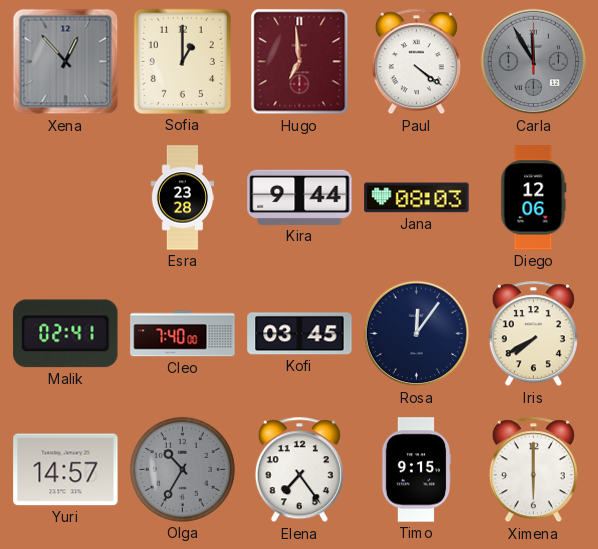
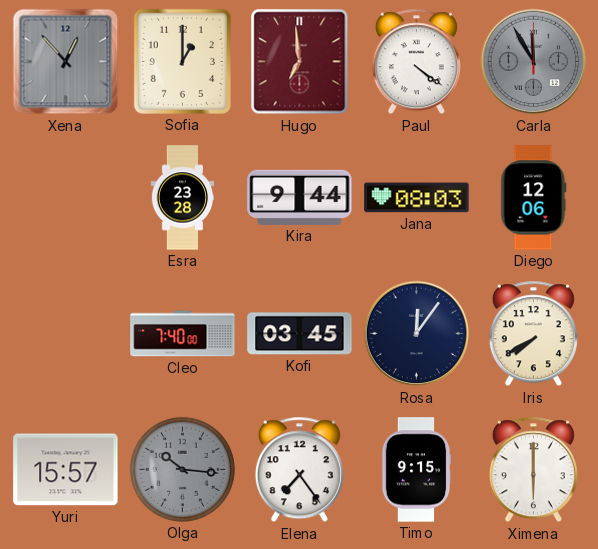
Malik: 02:41 -> none
Yuri: 14:57 -> 15:57
Olga: 10:35 -> 10:16
